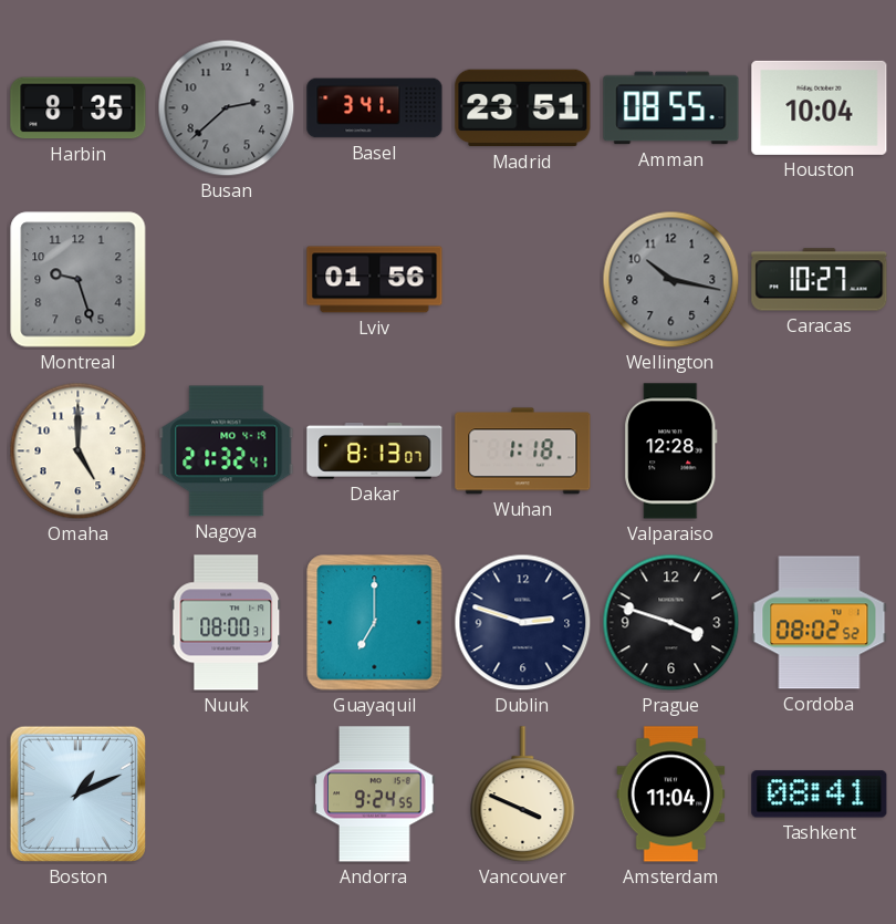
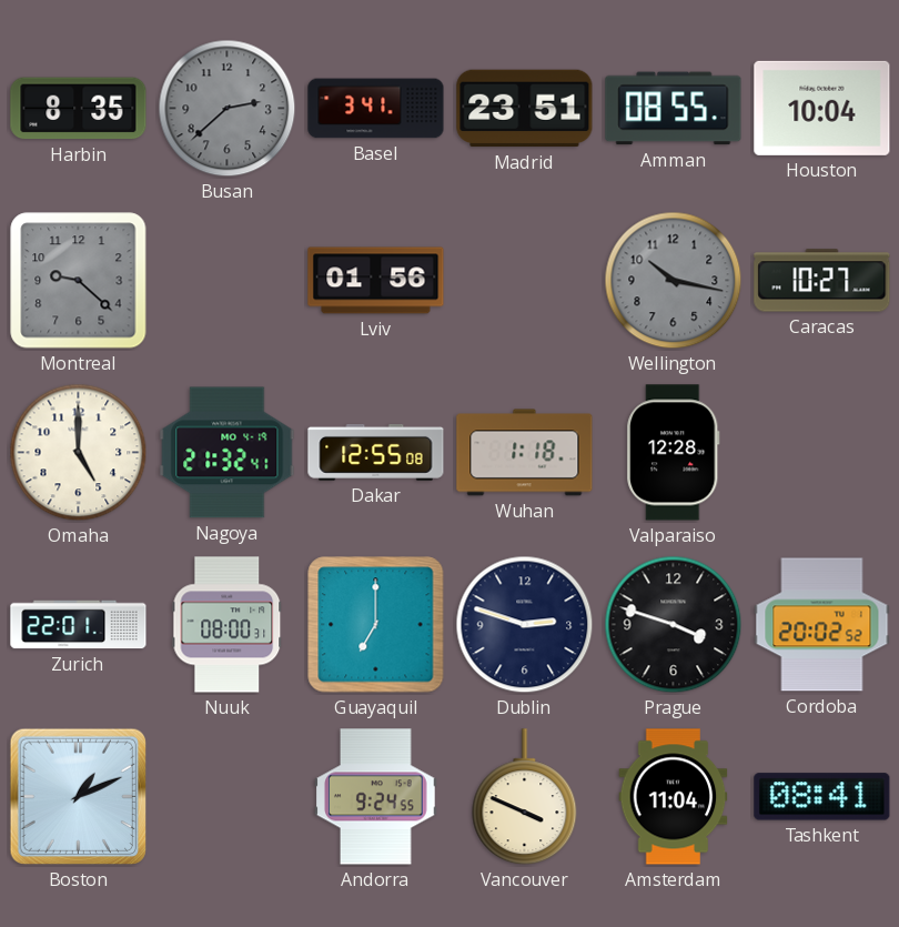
Montreal: 9:27 -> 9:22
Dakar: 8:13 -> 12:55
Zurich: none -> 22:01
Cordoba: 08:02 -> 20:02
